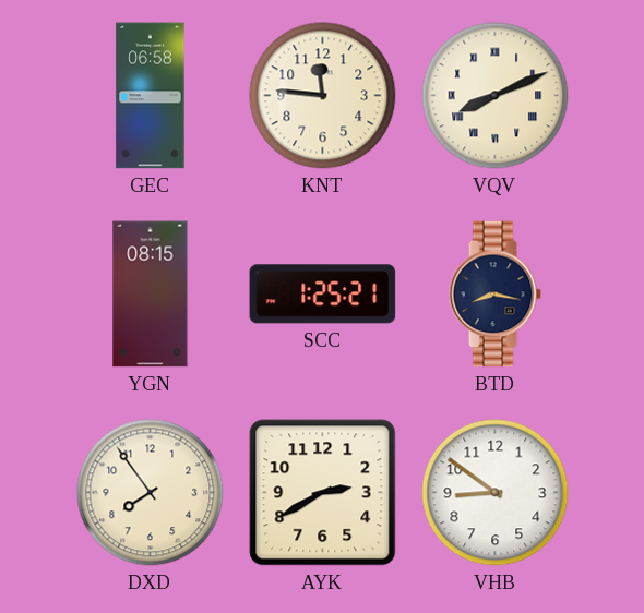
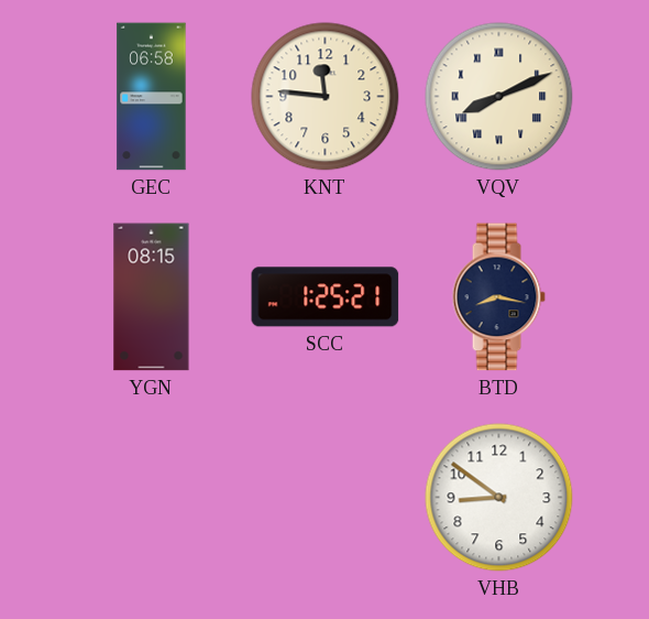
DXD: 7:54 -> none
AYK: 2:40 -> none
